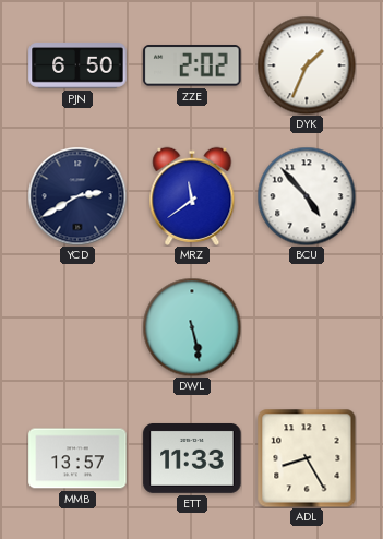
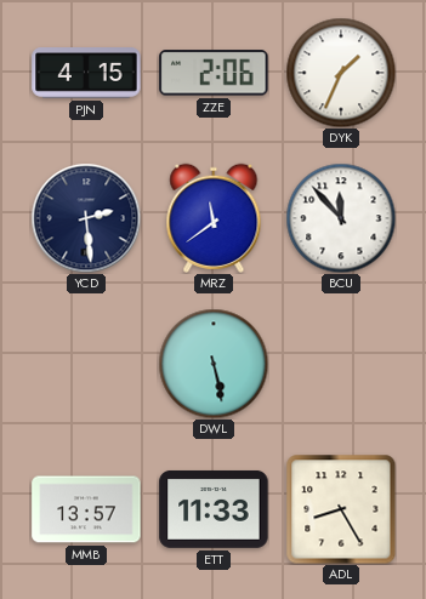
PJN: 6:50 -> 4:15
ZZE: 2:02 -> 2:06
YCD: 2:40 -> 2:29
BCU: 4:53 -> 11:53
